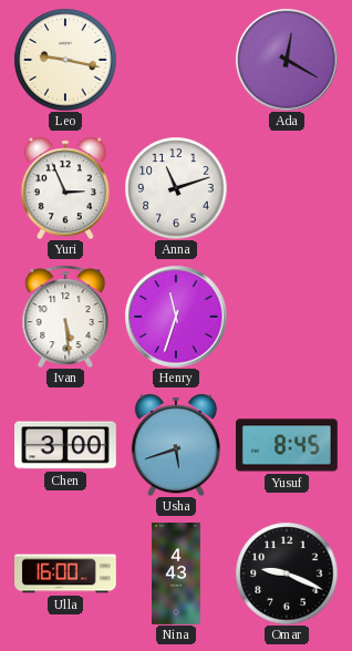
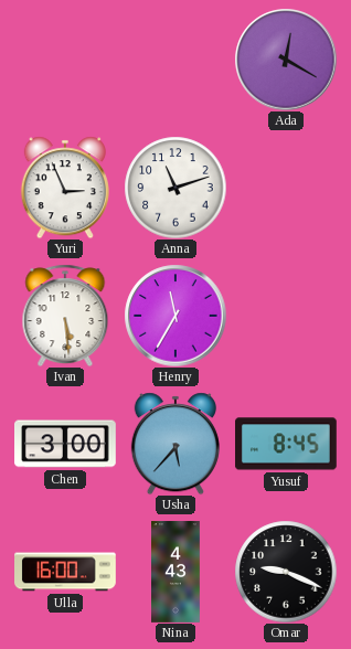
Leo: 9:17 -> none
Henry: 11:33 -> 11:35
Usha: 5:42 -> 5:37
